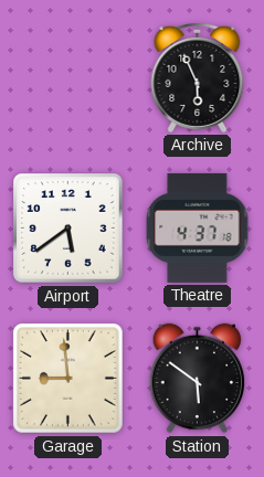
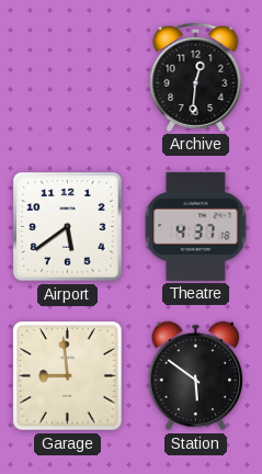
Archive: 5:56 -> 12:31
